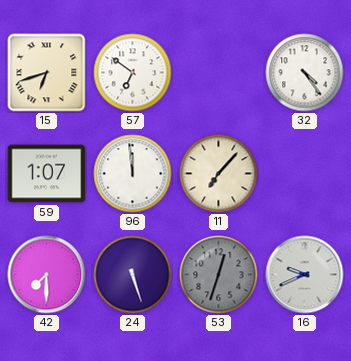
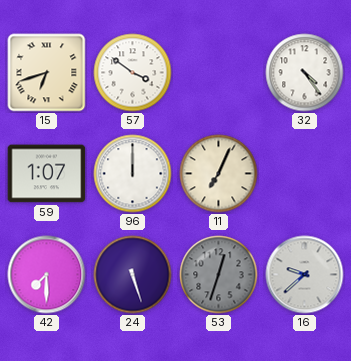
57: 6:51 -> 3:51
96: 11:59 -> 12:00
11: 7:07 -> 7:04
16: 9:41 -> 9:38
